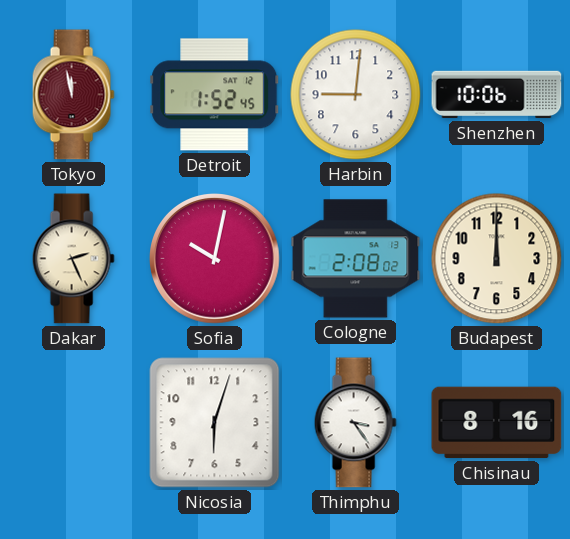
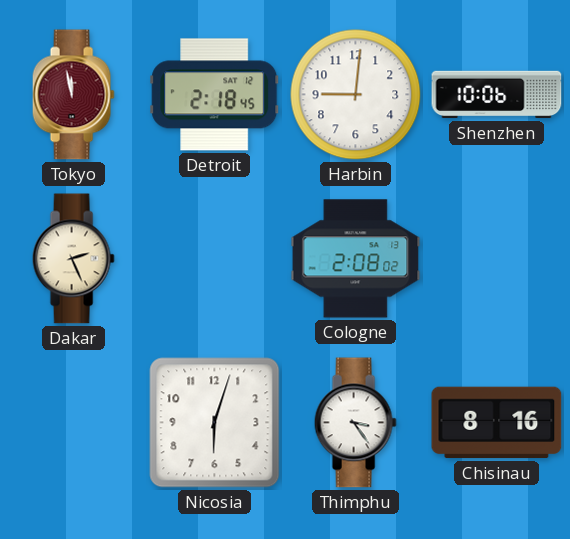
Detroit: 1:52 -> 2:18
Sofia: 10:02 -> none
Budapest: 12:00 -> none
